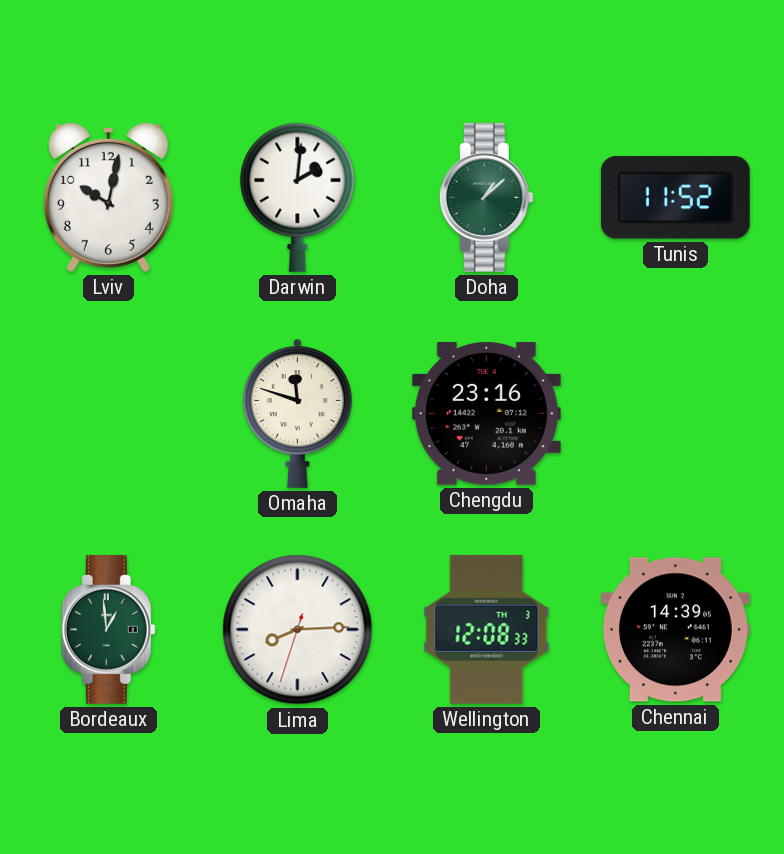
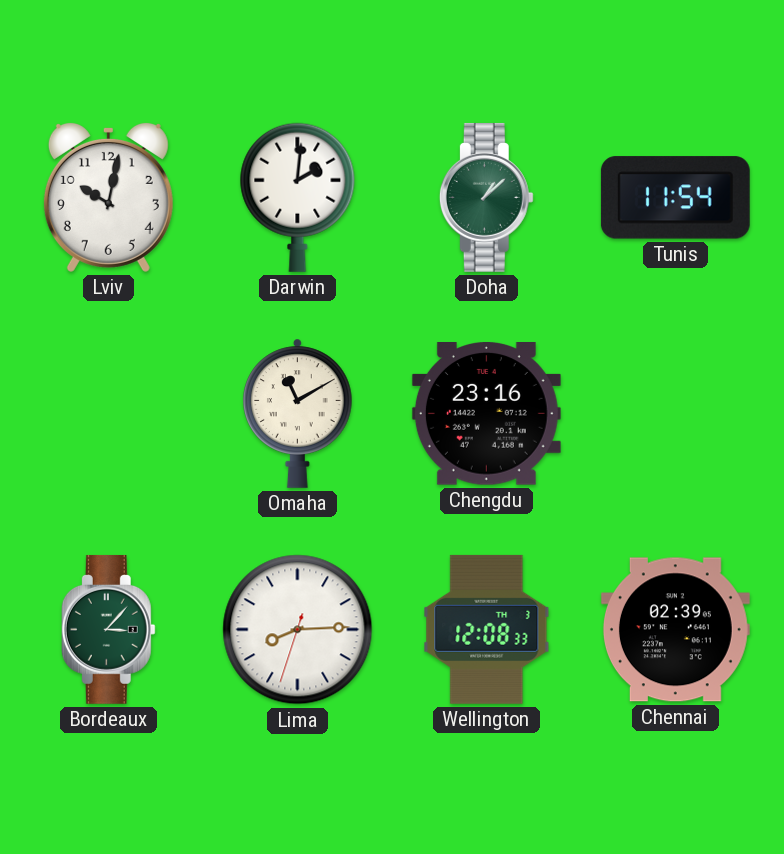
Tunis: 11:52 -> 11:54
Omaha: 11:48 -> 11:10
Bordeaux: 12:59 -> 3:07
Chennai: 14:39 -> 02:39
